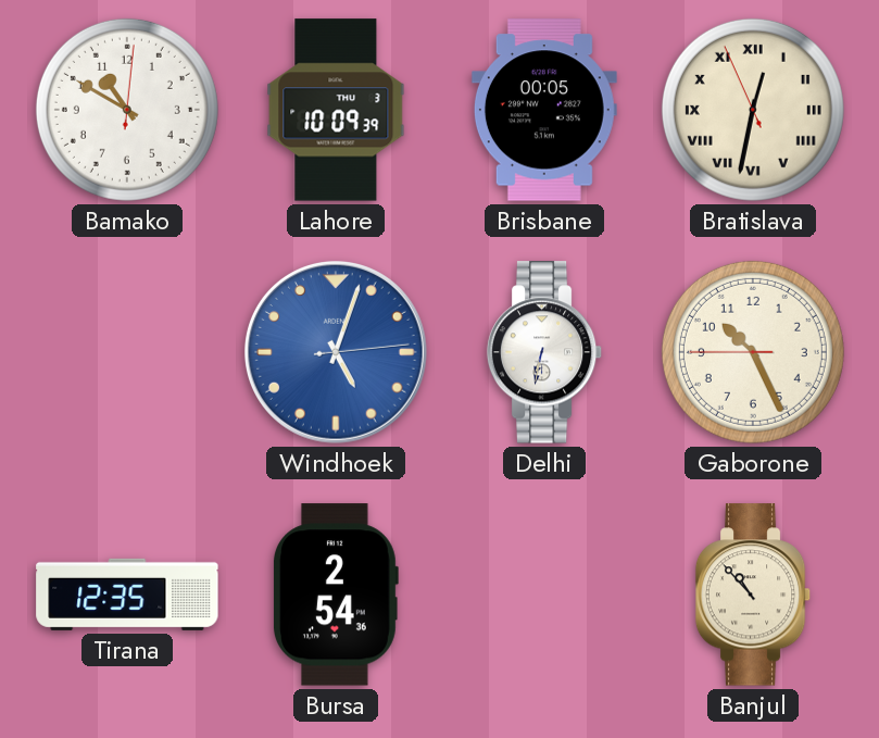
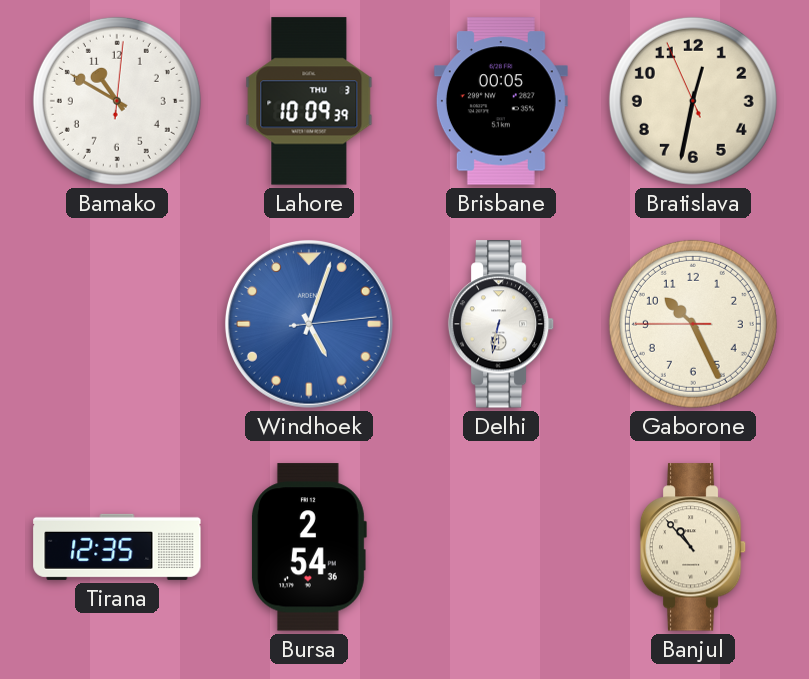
Bratislava numerals: Roman -> Arabic
